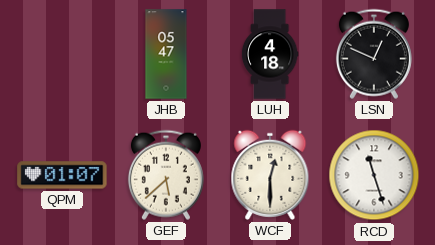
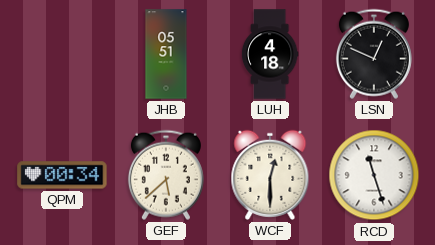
JHB: 05:47 -> 05:51
QPM: 01:07 -> 00:34
